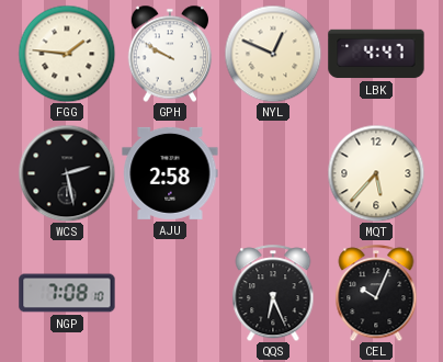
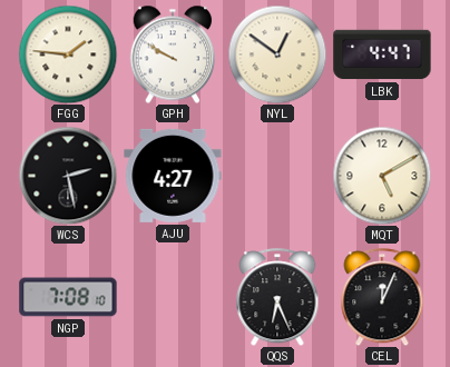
NYL: 12:49 -> 12:51
AJU: 2:58 -> 4:27
MQT: 5:37 -> 5:10
CEL: 10:04 -> 12:04
